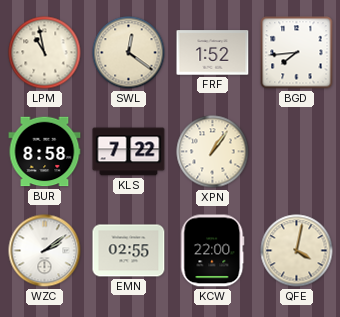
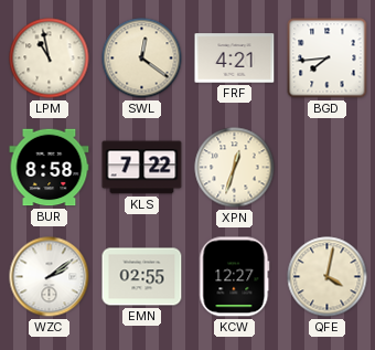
FRF: 1:52 -> 4:21
XPN: 1:06 -> 12:33
KCW: 22:00 -> 12:27
